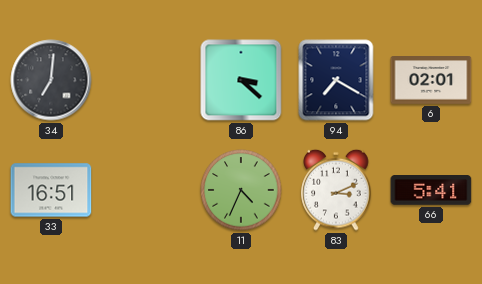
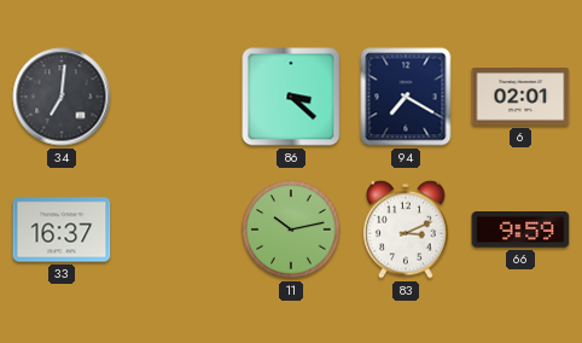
33: 16:51 -> 16:37
11: 4:34 -> 10:13
66: 5:41 -> 9:59
